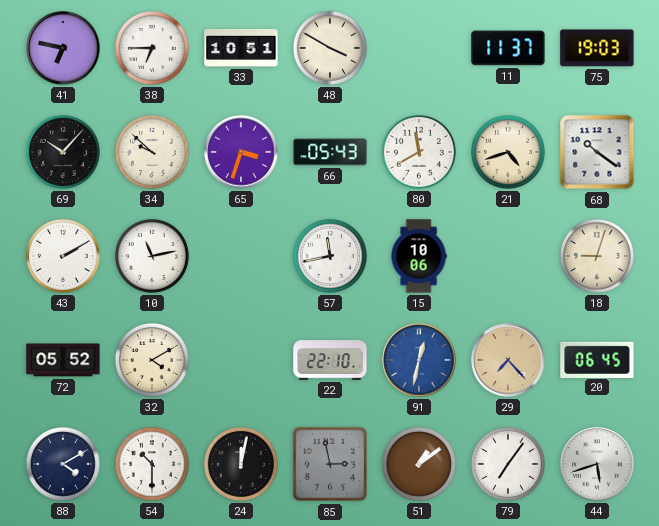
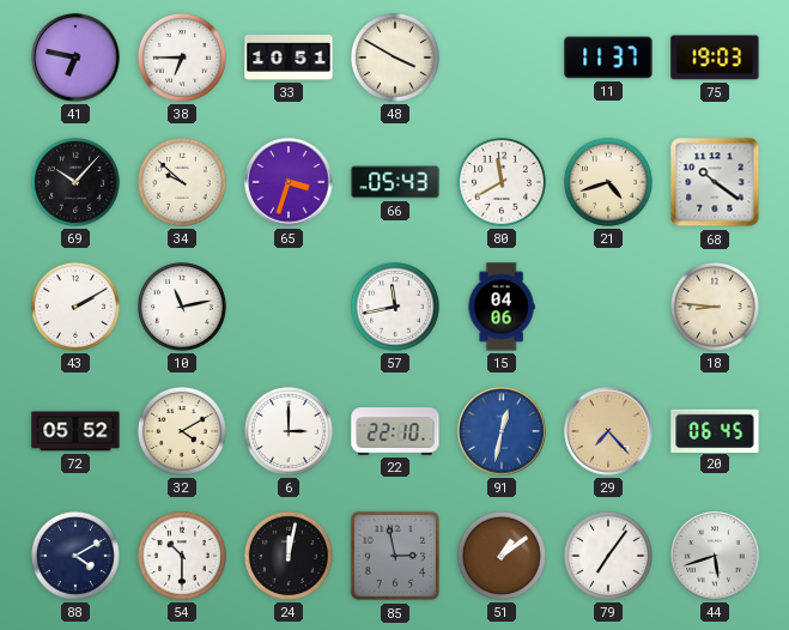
15: 10:06 -> 04:06
18: 9:03 -> 8:46
6: none -> 3:00
